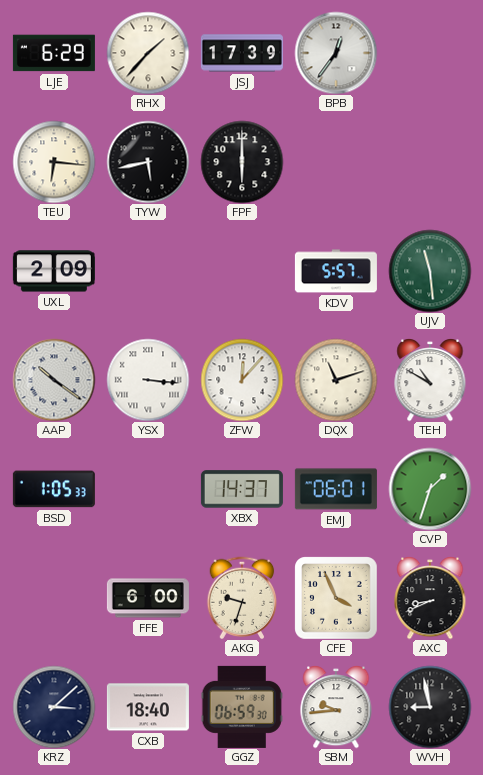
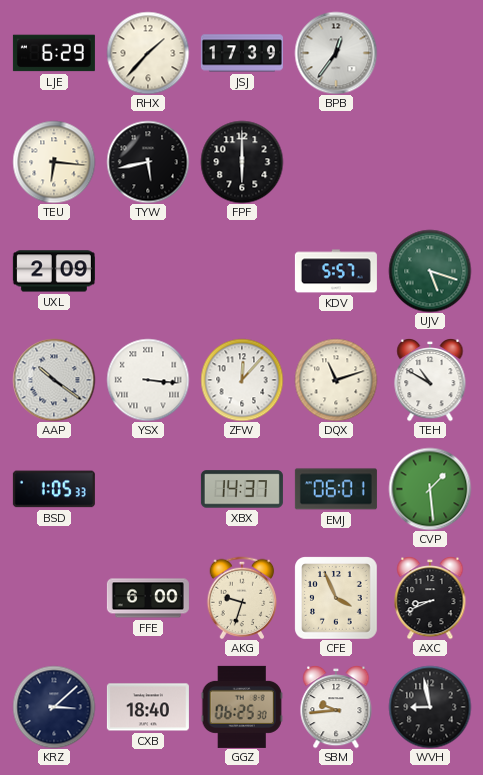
UJV: 11:29 -> 5:18
CVP: 1:33 -> 1:29
GGZ: 06:59 -> 06:25
